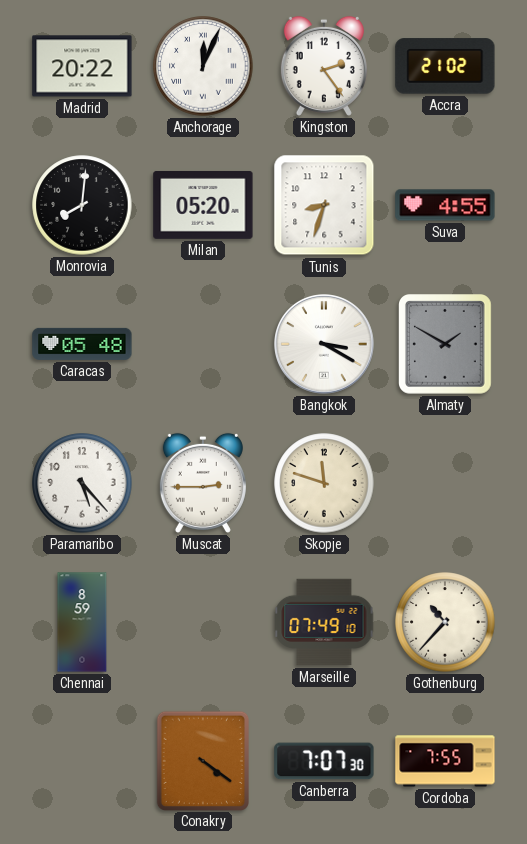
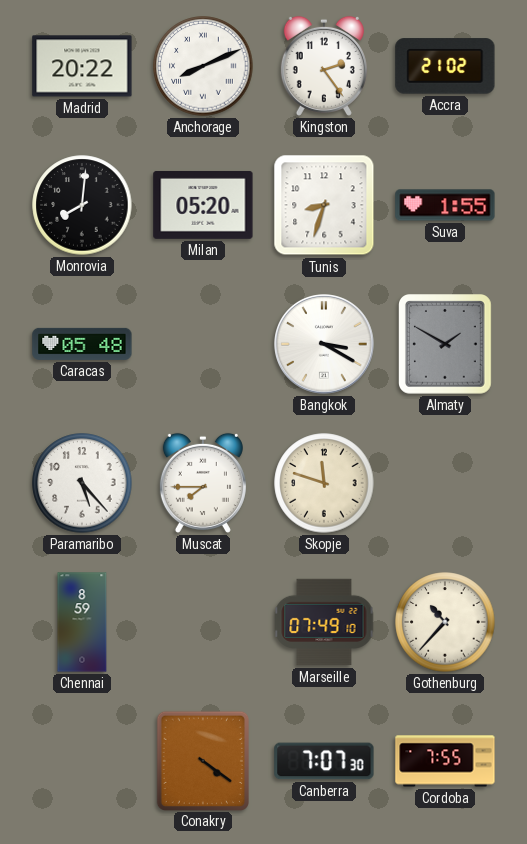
Anchorage: 12:04 -> 8:11
Suva: 4:55 -> 1:55
Muscat: 2:45 -> 7:45
